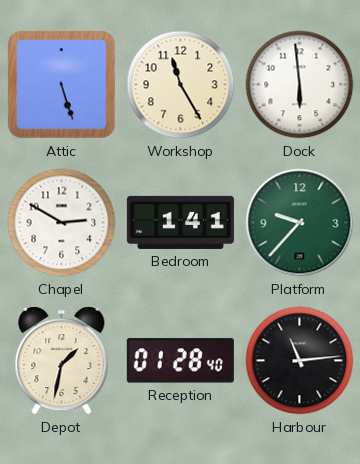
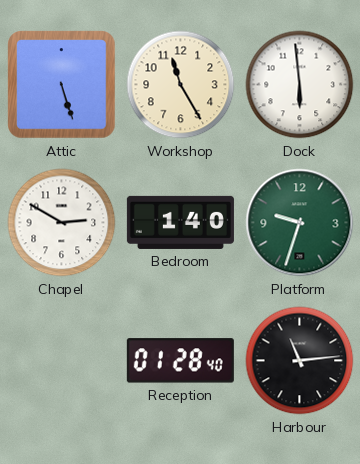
Bedroom: 1:41 -> 1:40
Platform: 9:37 -> 9:33
Depot: 1:32 -> none
